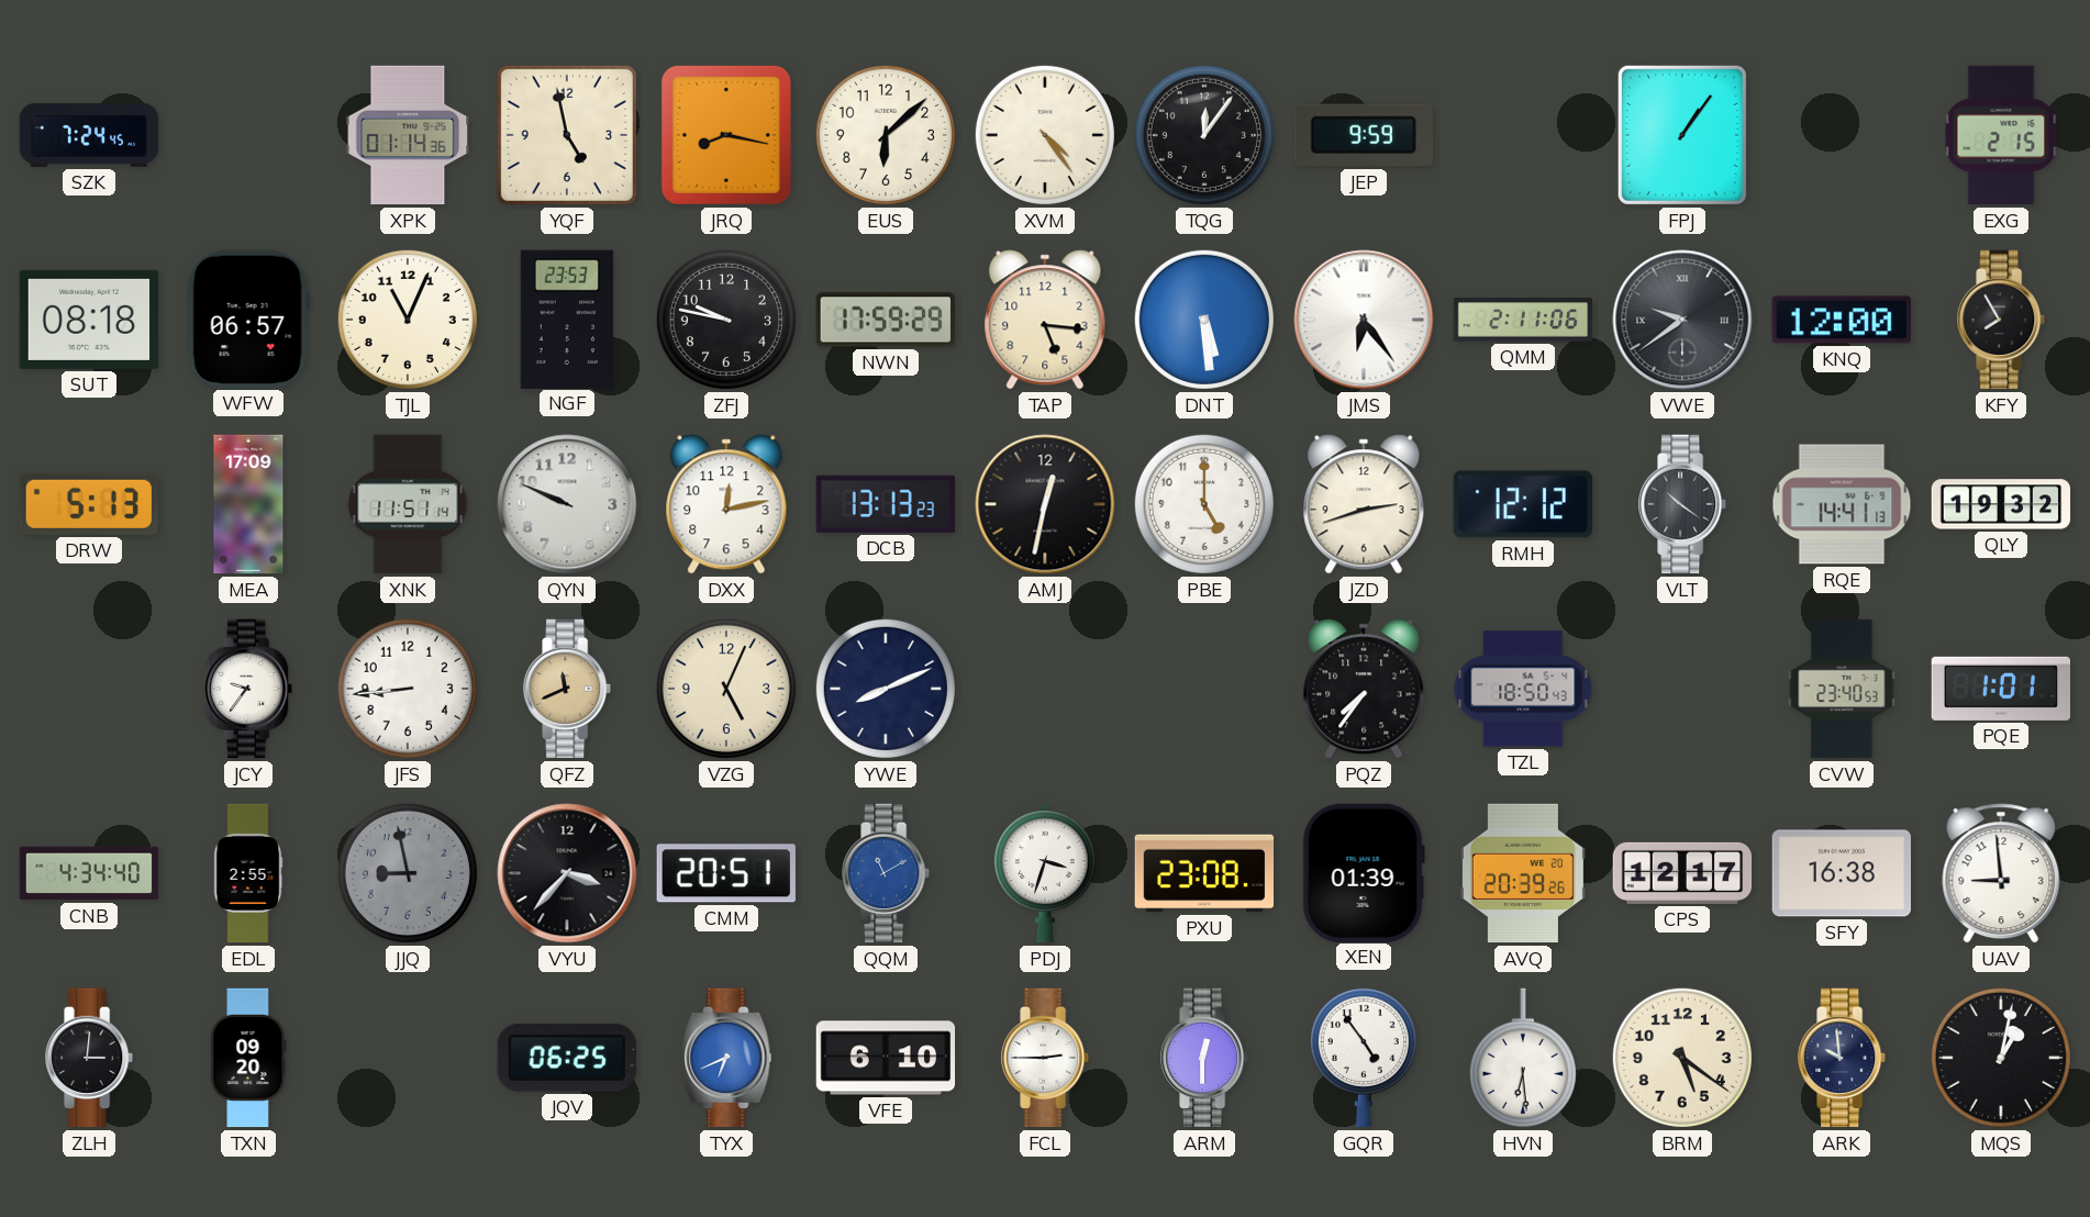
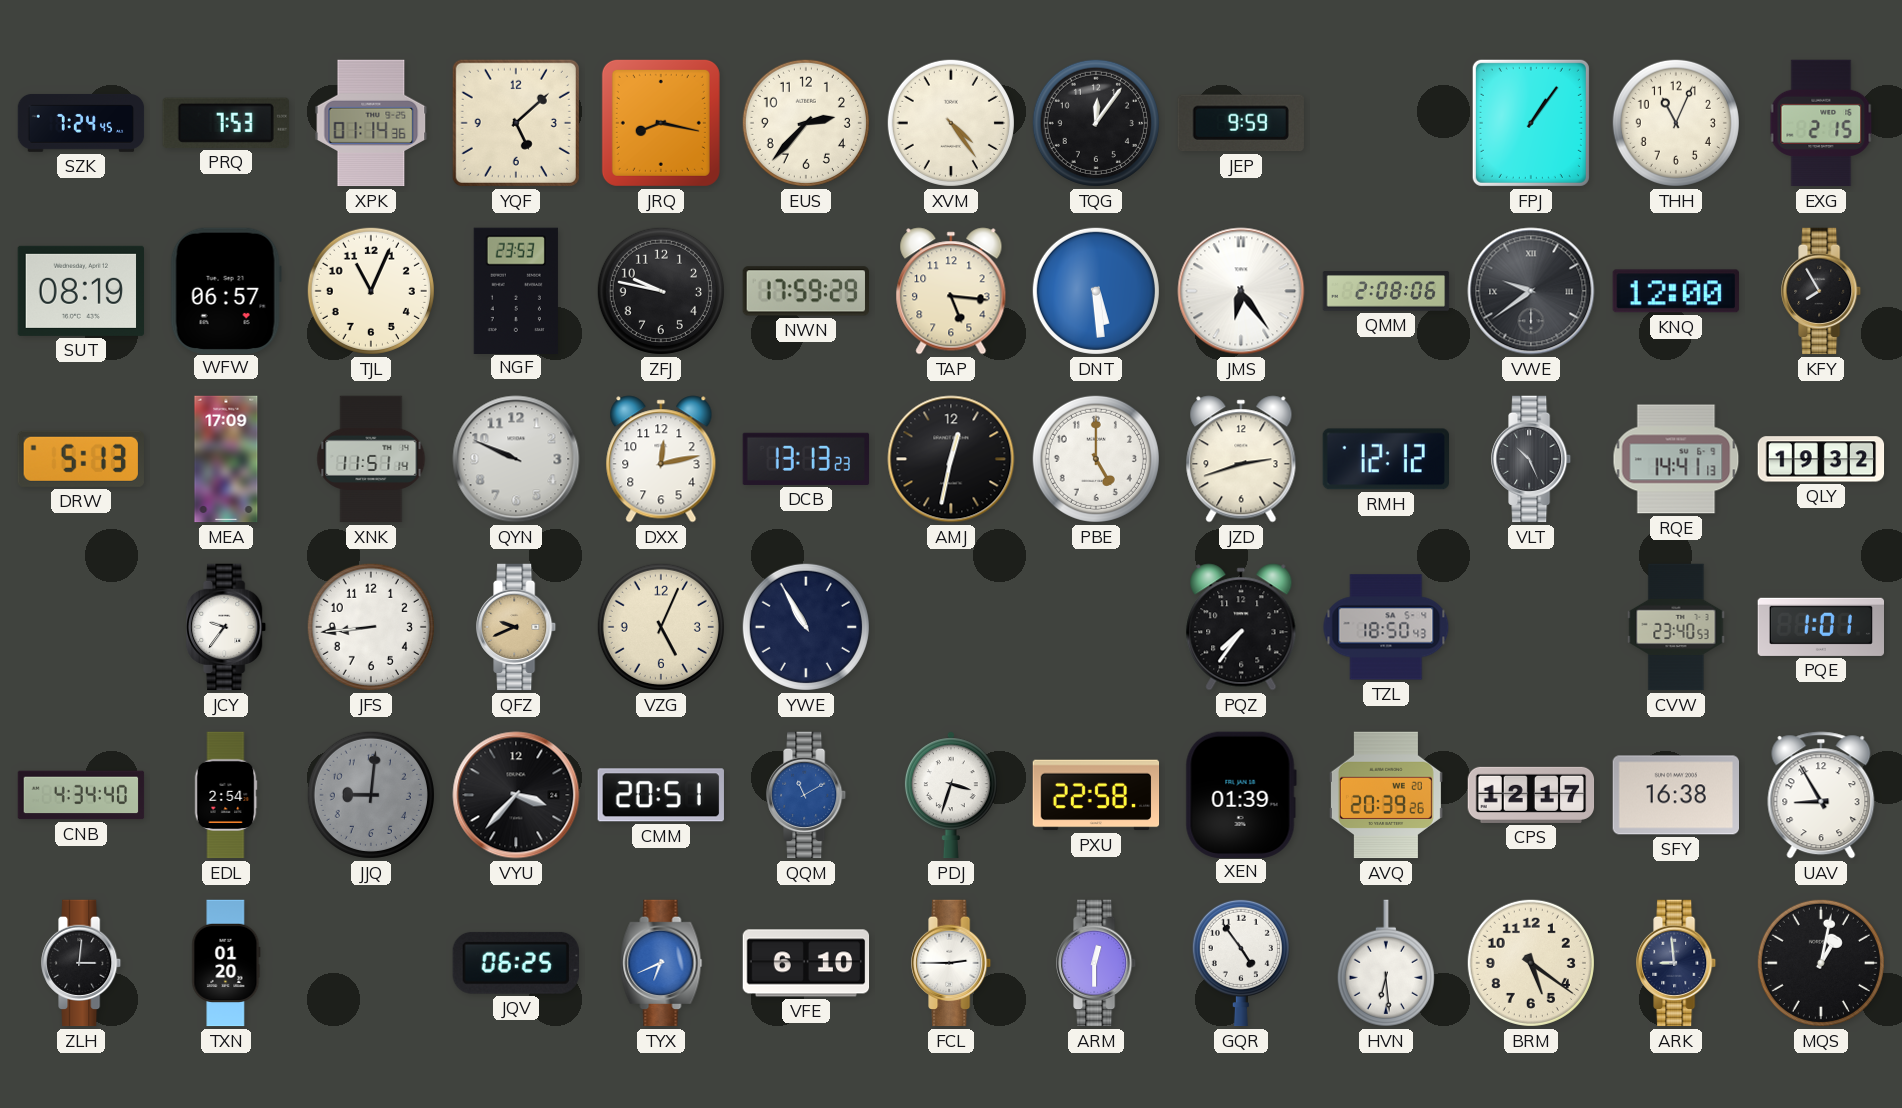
PRQ: none -> 7:53
YQF: 4:58 -> 5:08
EUS: 6:08 -> 2:37
THH: none -> 11:04
SUT: 08:18 -> 08:19
QMM: 2:11 -> 2:08
VLT: 10:21 -> 10:26
QFZ: 11:41 -> 9:41
YWE: 8:11 -> 10:55
EDL: 2:55 -> 2:54
JJQ: 8:58 -> 9:01
PXU: 23:08 -> 22:58
UAV: 8:59 -> 8:55
TXN: 09:20 -> 01:20
ARK: 9:59 -> 8:59
